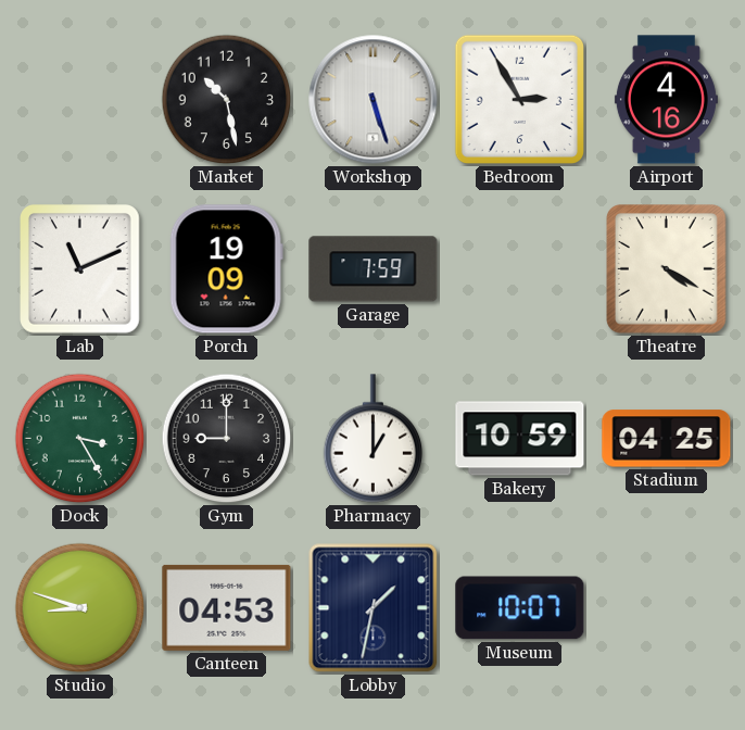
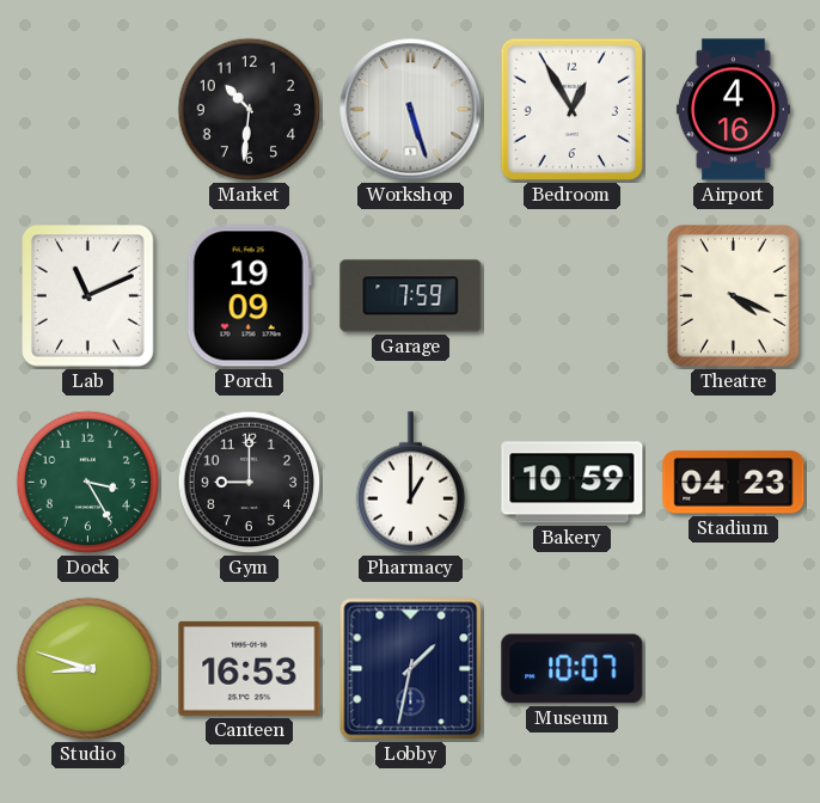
Market: 10:28 -> 10:31
Bedroom: 2:55 -> 12:55
Theatre: 4:20 -> 4:19
Stadium: 04:25 -> 04:23
Canteen: 04:53 -> 16:53
